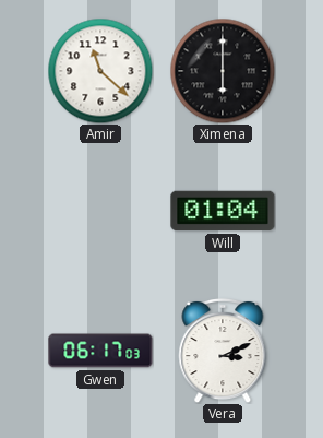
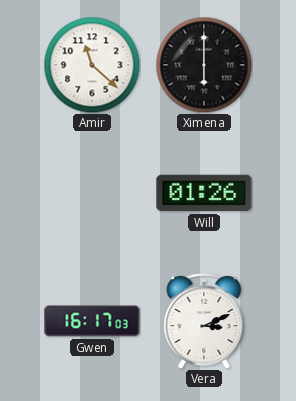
Will: 01:04 -> 01:26
Gwen: 06:17 -> 16:17
